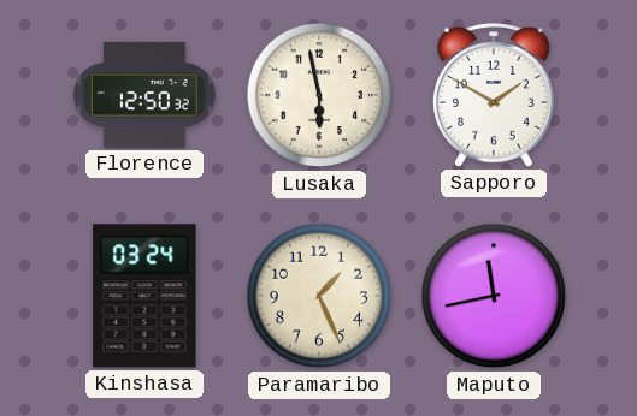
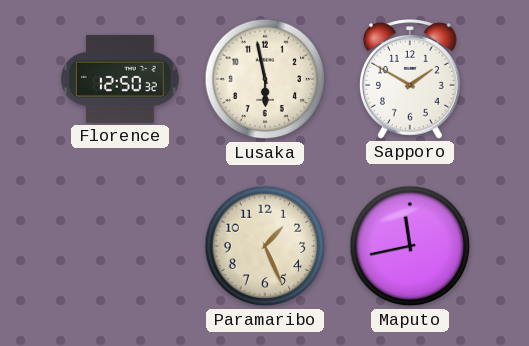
Kinshasa: 03:24 -> none
